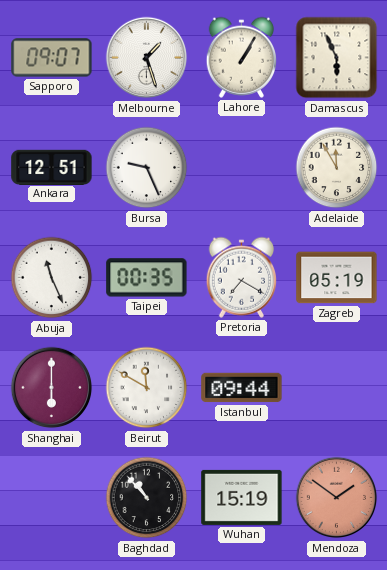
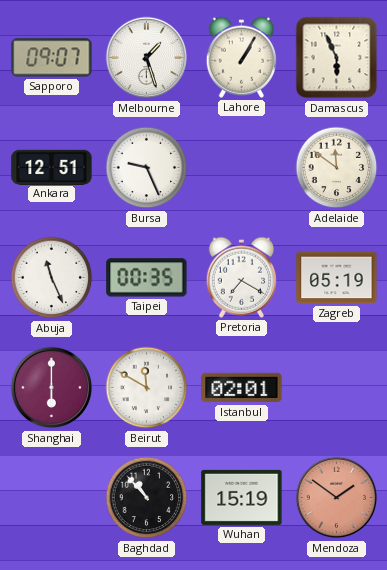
Adelaide: 11:55 -> 11:51
Istanbul: 09:44 -> 02:01
